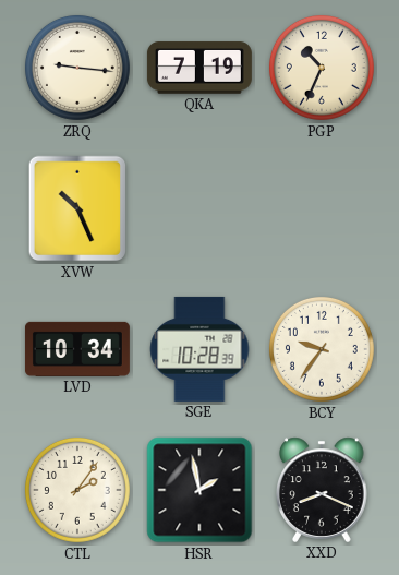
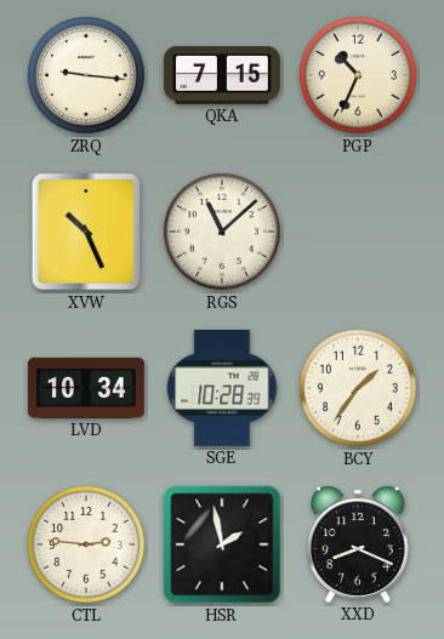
QKA: 7:19 -> 7:15
RGS: none -> 11:08
BCY: 9:36 -> 1:36
CTL: 2:06 -> 2:46
